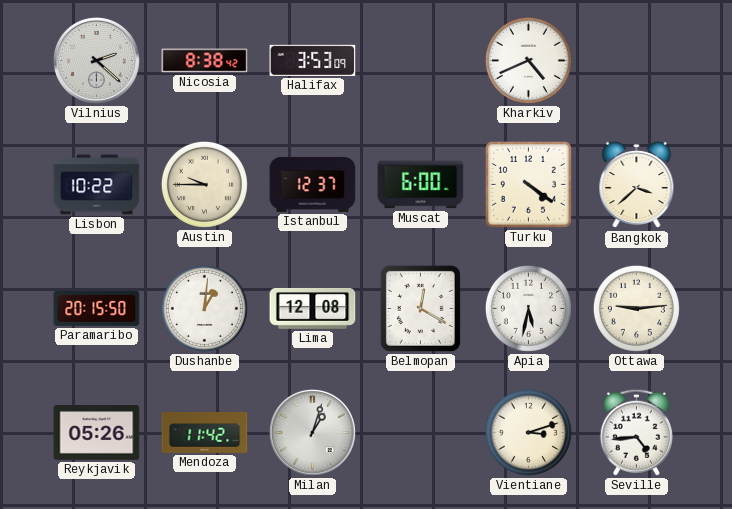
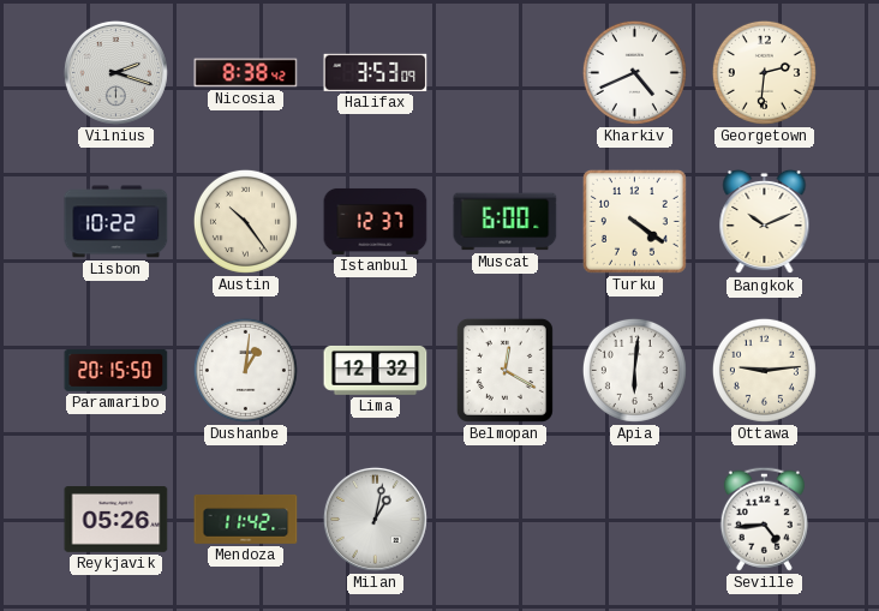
Vilnius: 2:22 -> 2:18
Georgetown: none -> 2:31
Austin: 9:45 -> 10:24
Bangkok: 3:38 -> 10:11
Lima: 12:08 -> 12:32
Apia: 5:32 -> 6:01
Milan: 1:03 -> 1:02
Vientiane: 3:12 -> none
